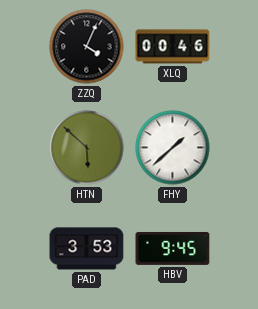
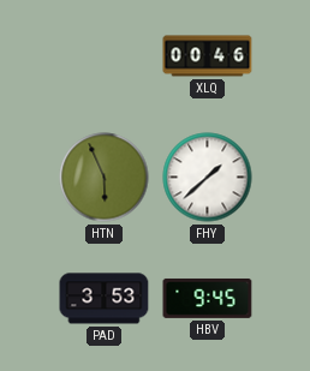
ZZQ: 4:04 -> none
HTN: 5:52 -> 5:56
